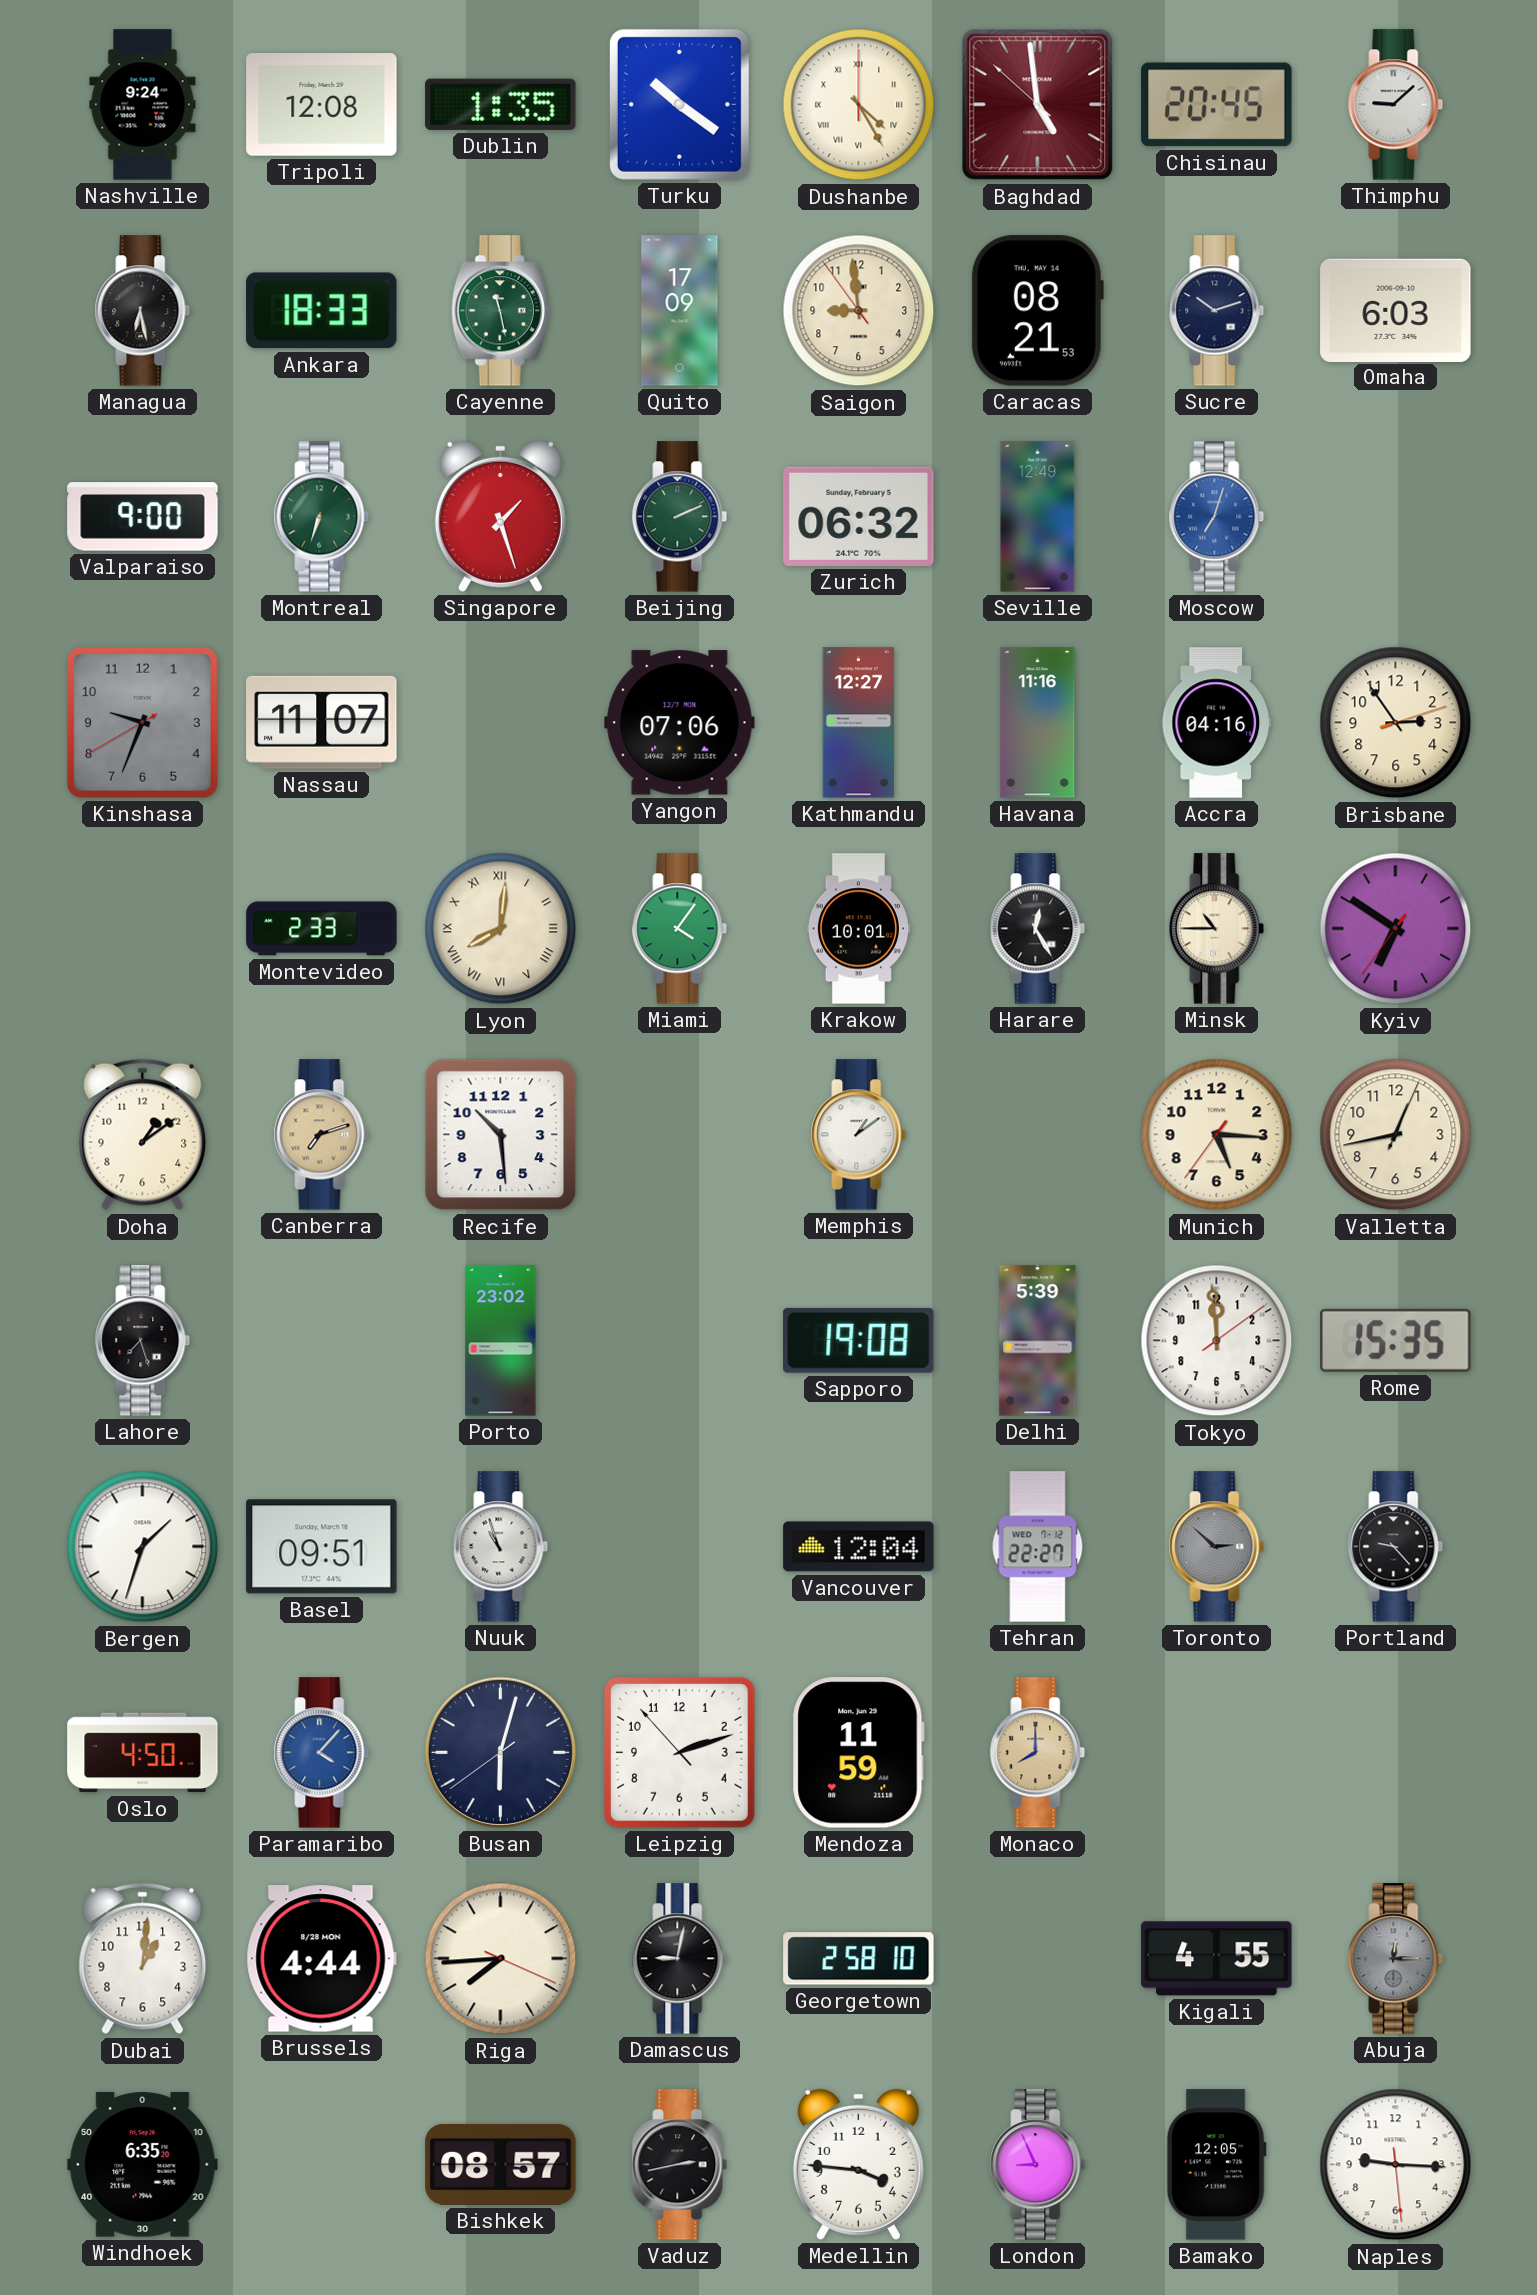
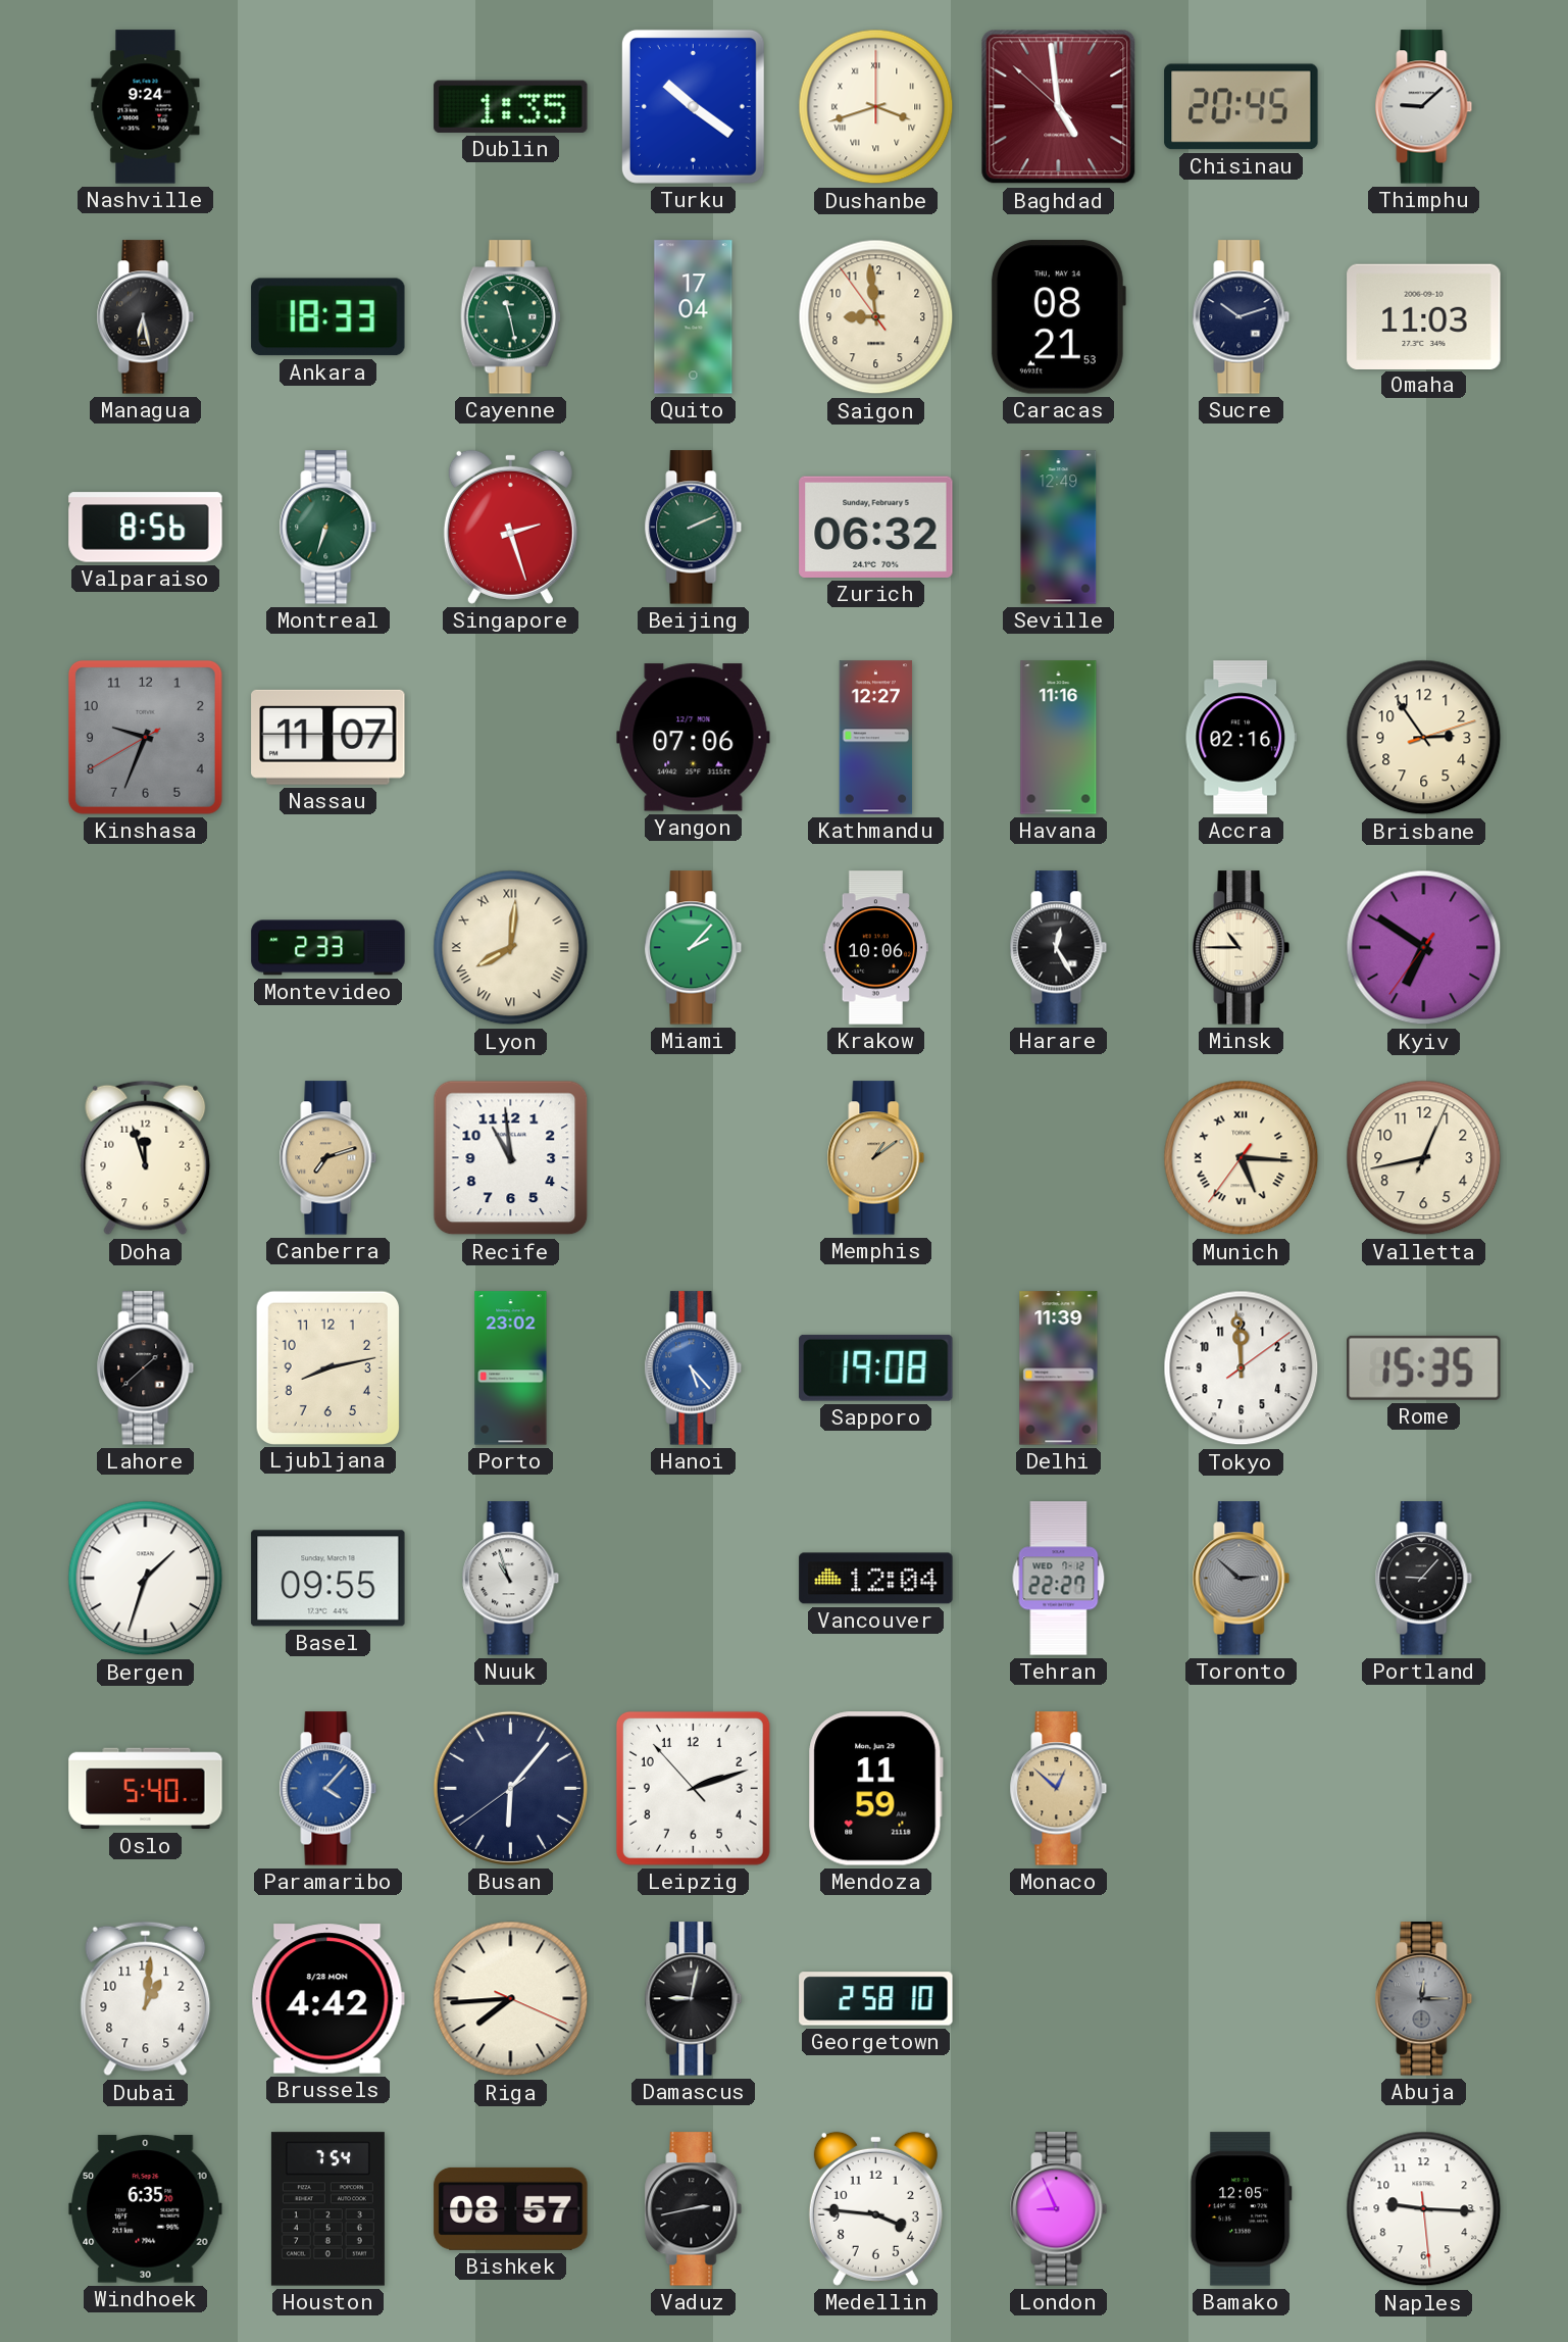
Tripoli: 12:08 -> none
Dushanbe: 4:25 -> 3:42
Quito: 17:09 -> 17:04
Omaha: 6:03 -> 11:03
Valparaiso: 9:00 -> 8:56
Singapore: 1:27 -> 2:27
Moscow: 7:03 -> none
Accra: 04:16 -> 02:16
Miami: 4:06 -> 2:07
Krakow: 10:01 -> 10:06
Doha: 1:09 -> 11:57
Recife: 10:29 -> 10:59
Memphis dial: white -> champagne
Munich numerals: Arabic -> Roman
Lahore: 7:27 -> 1:38
Ljubljana: none -> 8:13
Hanoi: none -> 5:23
Delhi: 5:39 -> 11:39
Basel: 09:51 -> 09:55
Portland: 9:23 -> 9:07
Oslo: 4:50 -> 5:40
Busan: 6:02 -> 6:06
Monaco: 8:00 -> 12:52
Brussels: 4:44 -> 4:42
Kigali: 4:55 -> none
Houston: none -> 7:54
